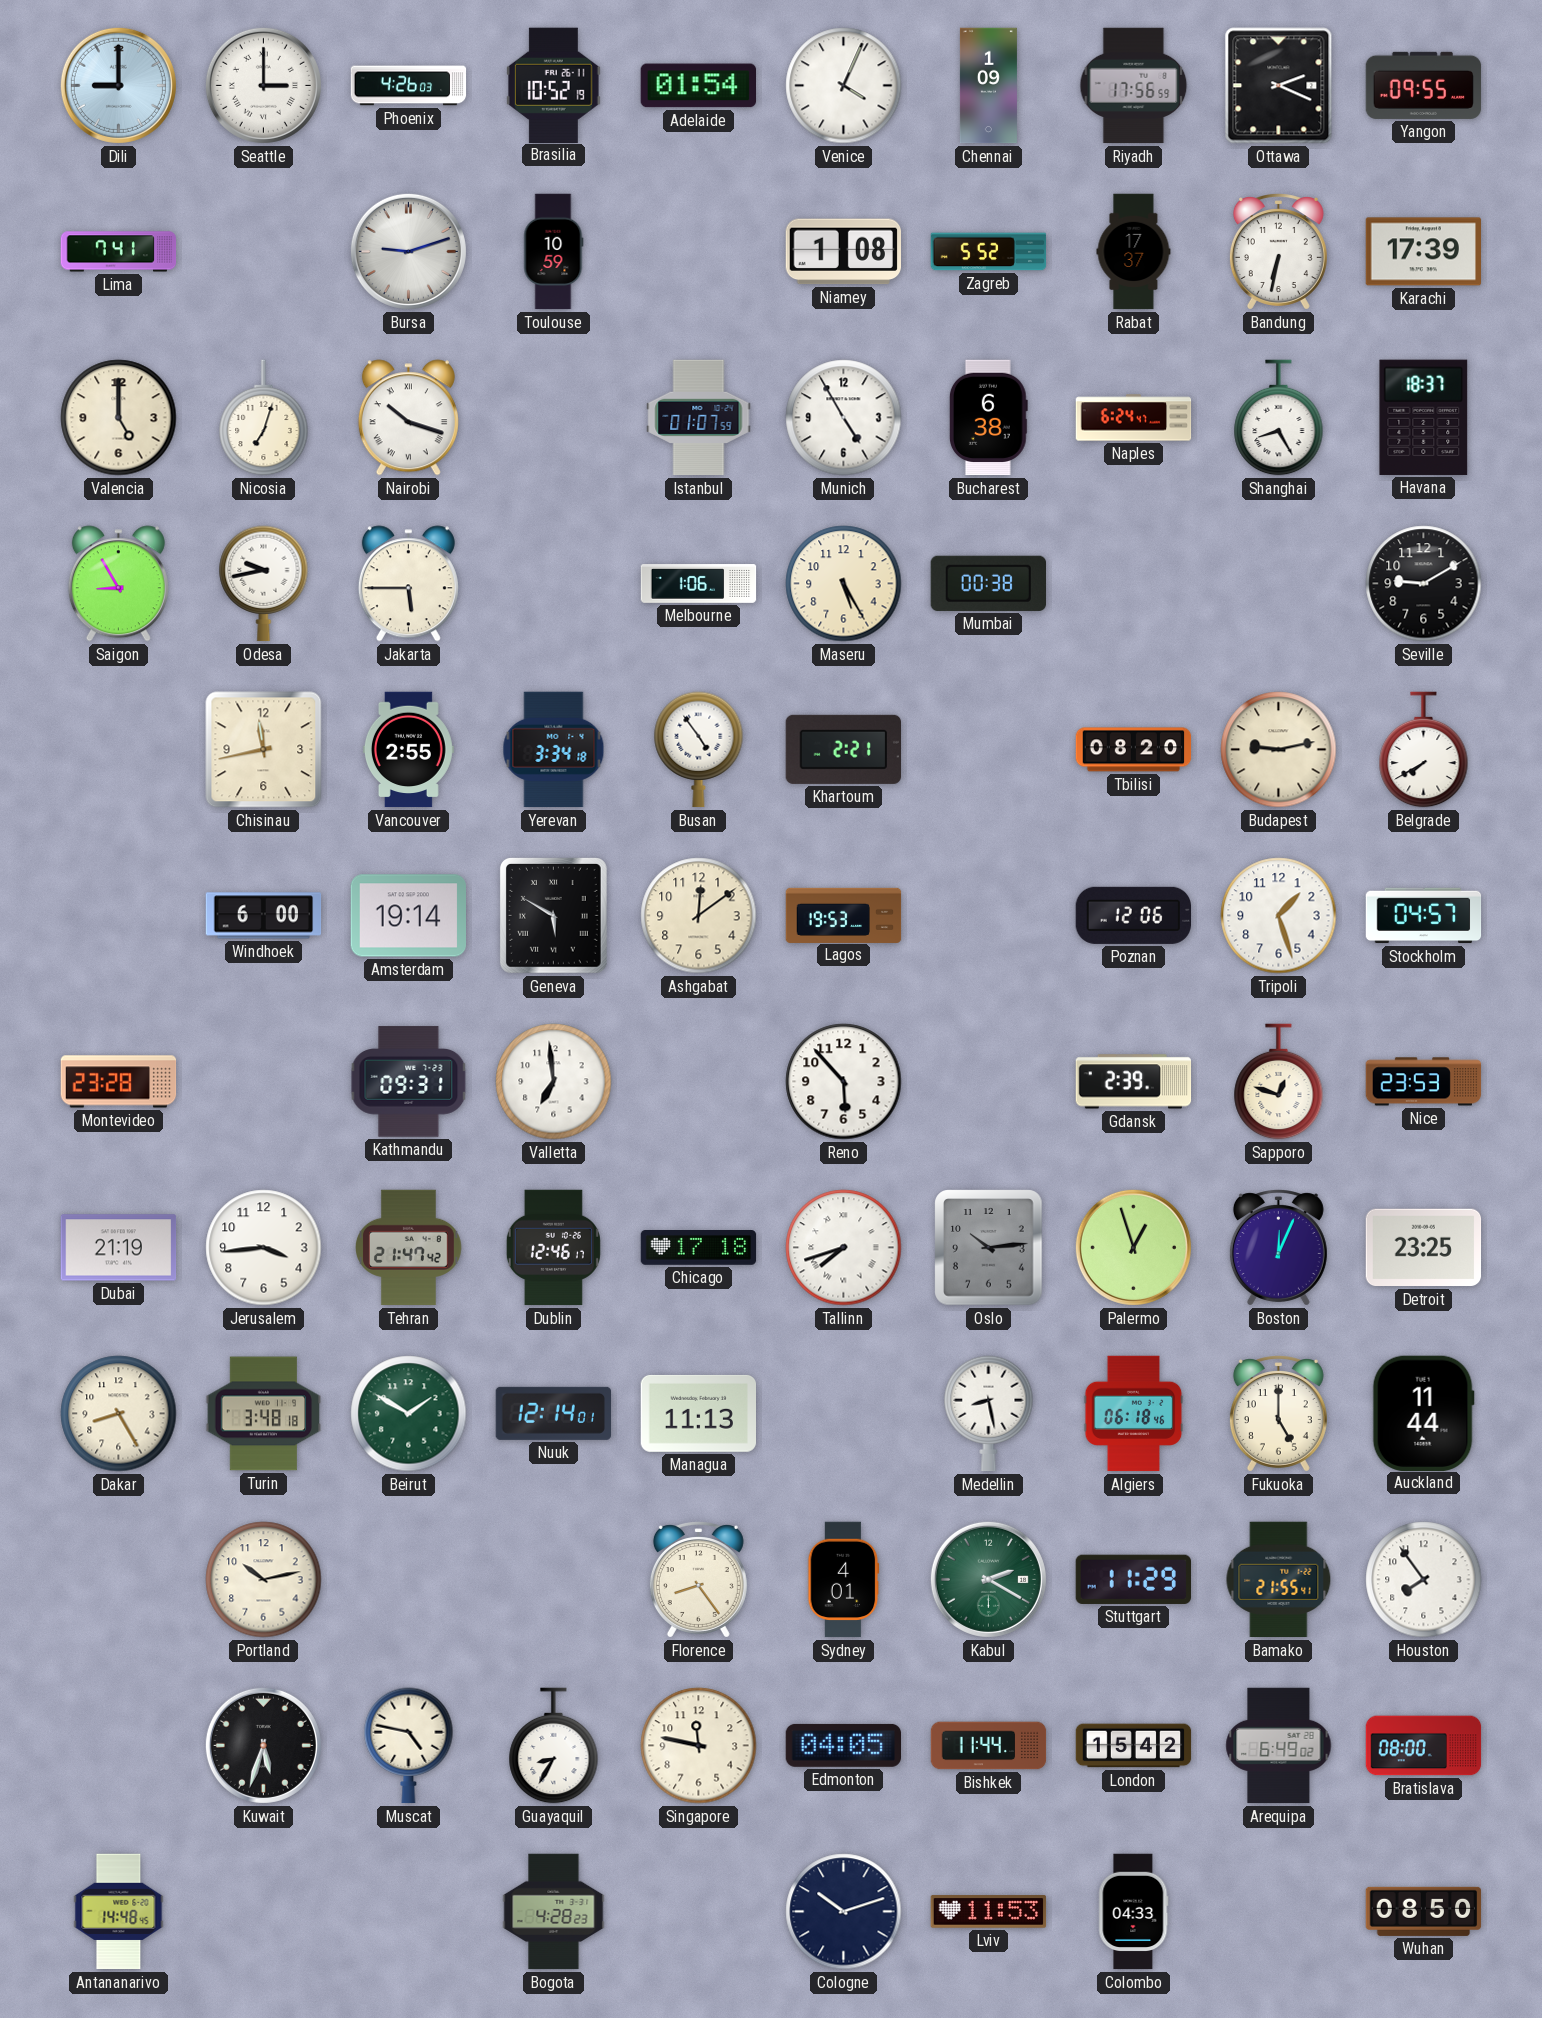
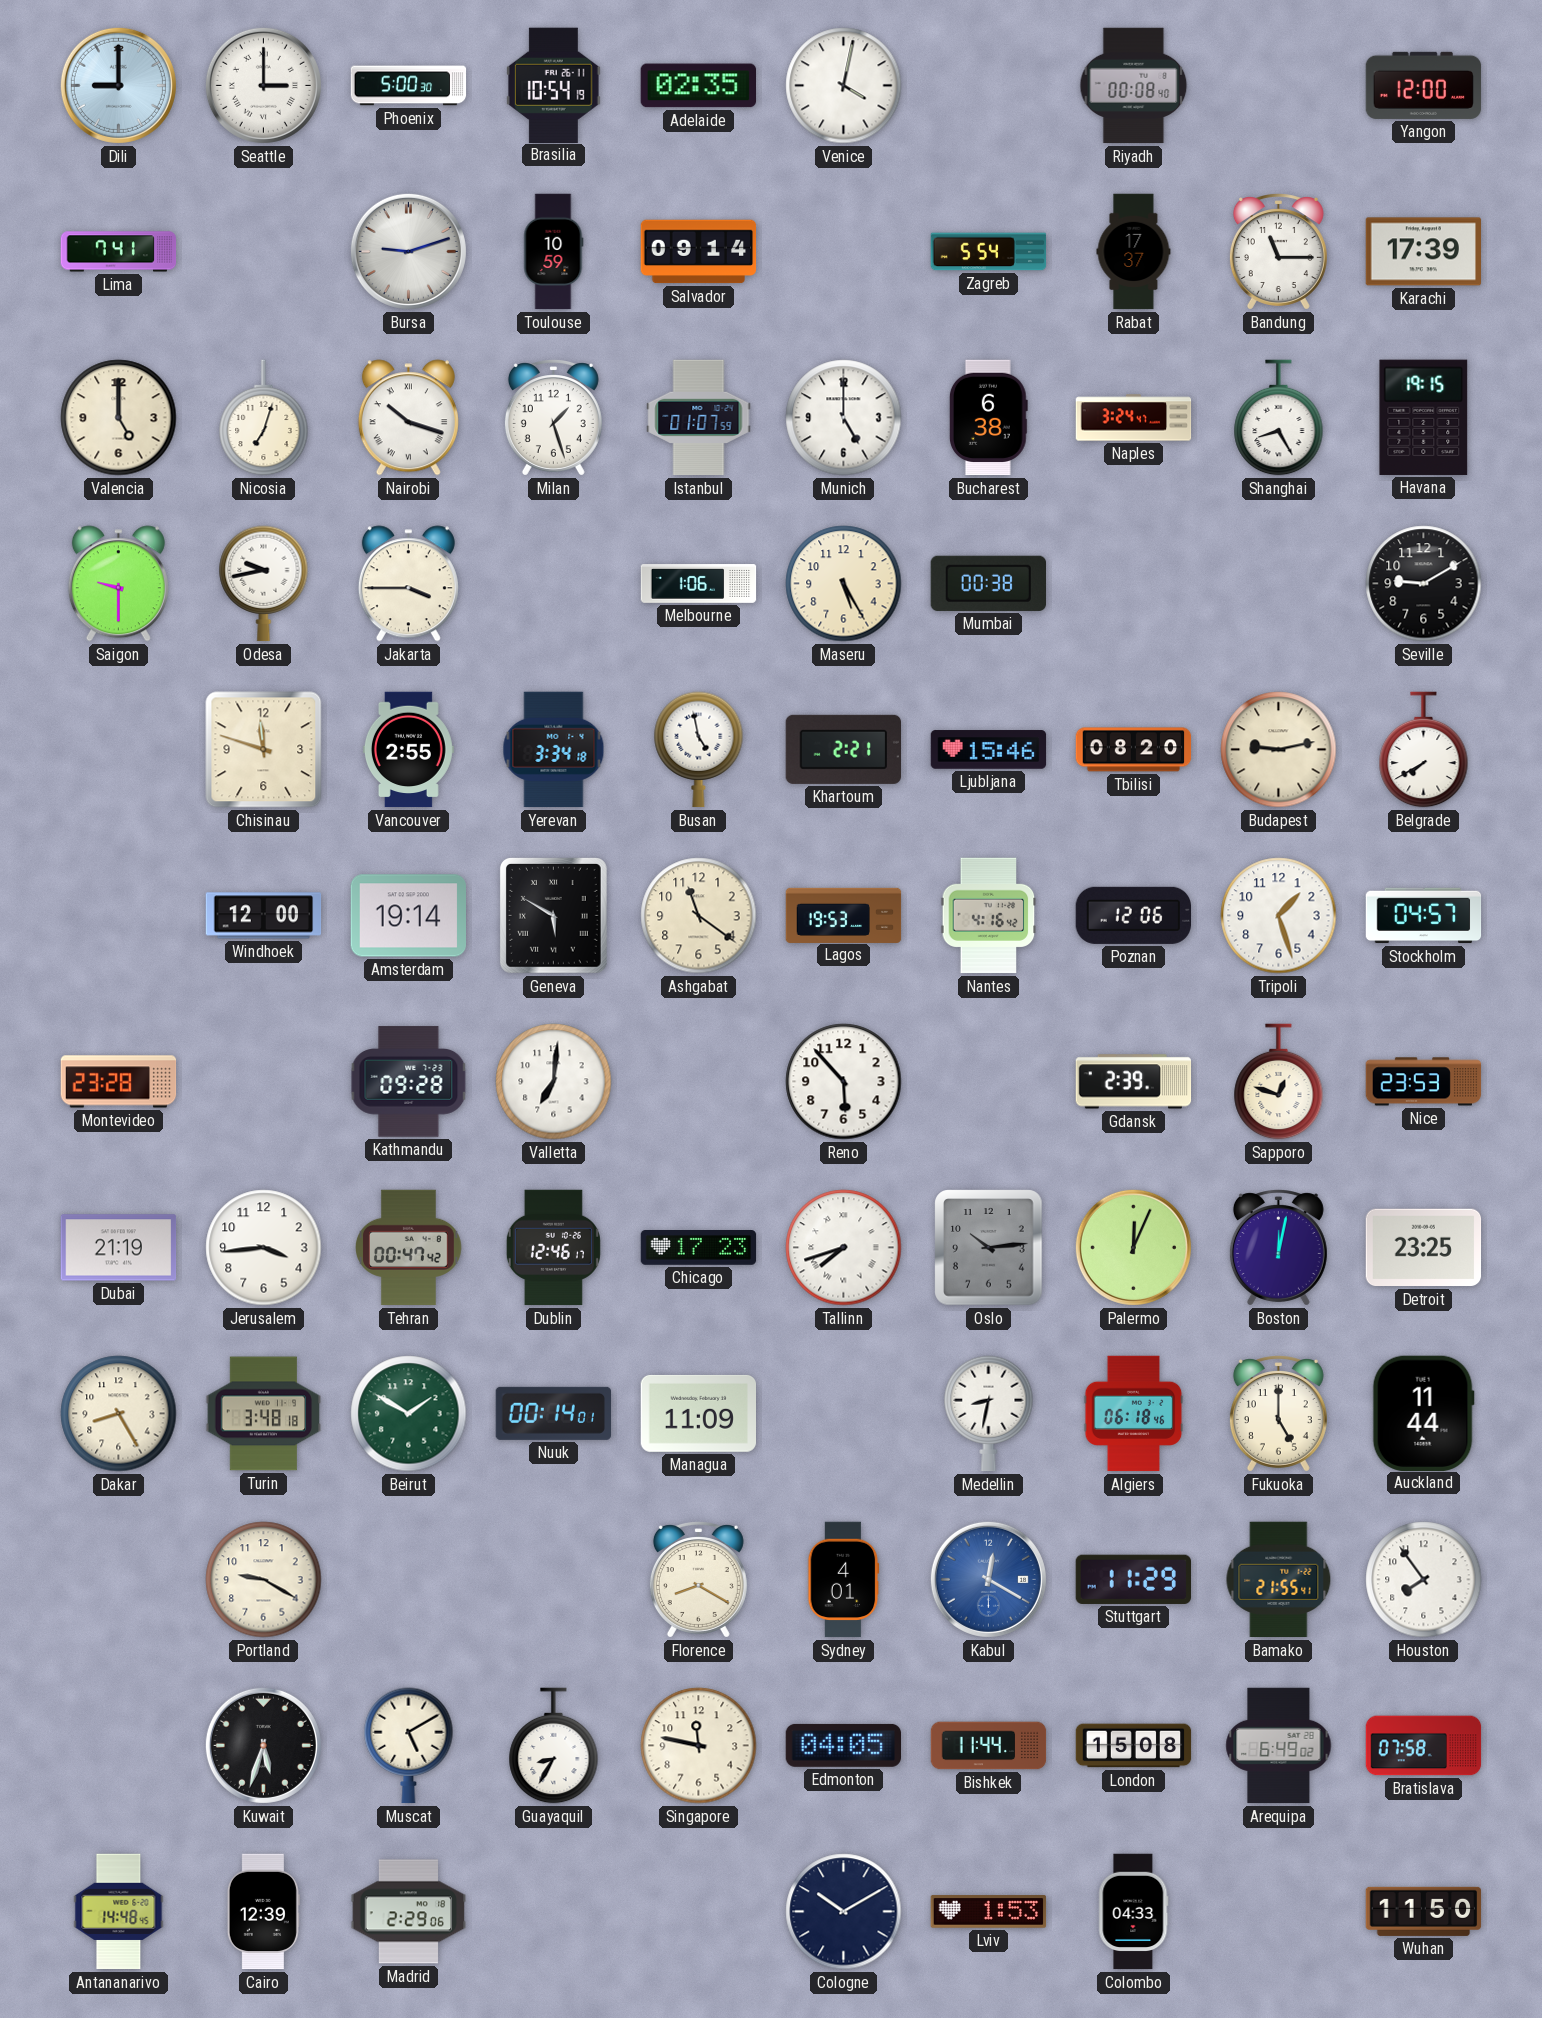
Phoenix: 4:26 -> 5:00
Brasilia: 10:52 -> 10:54
Adelaide: 01:54 -> 02:35
Venice: 4:04 -> 4:02
Chennai: 1:09 -> none
Riyadh: 17:56 -> 00:08
Ottawa: 2:19 -> none
Yangon: 09:55 -> 12:00
Salvador: none -> 09:14
Niamey: 1:08 -> none
Zagreb: 5:52 -> 5:54
Bandung: 6:32 -> 11:15
Milan: none -> 1:27
Munich: 4:55 -> 5:00
Naples: 6:24 -> 3:24
Havana: 18:37 -> 19:15
Saigon: 8:55 -> 9:30
Jakarta: 5:45 -> 3:45
Chisinau: 11:43 -> 11:48
Busan: 4:54 -> 4:58
Ljubljana: none -> 15:46
Windhoek: 6:00 -> 12:00
Ashgabat: 12:09 -> 11:21
Nantes: none -> 4:16
Kathmandu: 09:31 -> 09:28
Valletta: 6:59 -> 7:01
Tehran: 21:47 -> 00:47
Chicago: 17:18 -> 17:23
Palermo: 12:57 -> 12:04
Boston: 12:04 -> 12:02
Nuuk: 12:14 -> 00:14
Managua: 11:13 -> 11:09
Medellin: 8:28 -> 8:32
Portland: 10:13 -> 9:20
Florence: 8:24 -> 8:20
Kabul: 2:20 -> 12:20
Kabul dial: green -> blue
Muscat: 4:47 -> 5:10
London: 15:42 -> 15:08
Bratislava: 08:00 -> 07:58
Cairo: none -> 12:39
Madrid: none -> 2:29
Bogota: 4:28 -> none
Cologne: 10:12 -> 10:10
Lviv: 11:53 -> 1:53
Wuhan: 08:50 -> 11:50
